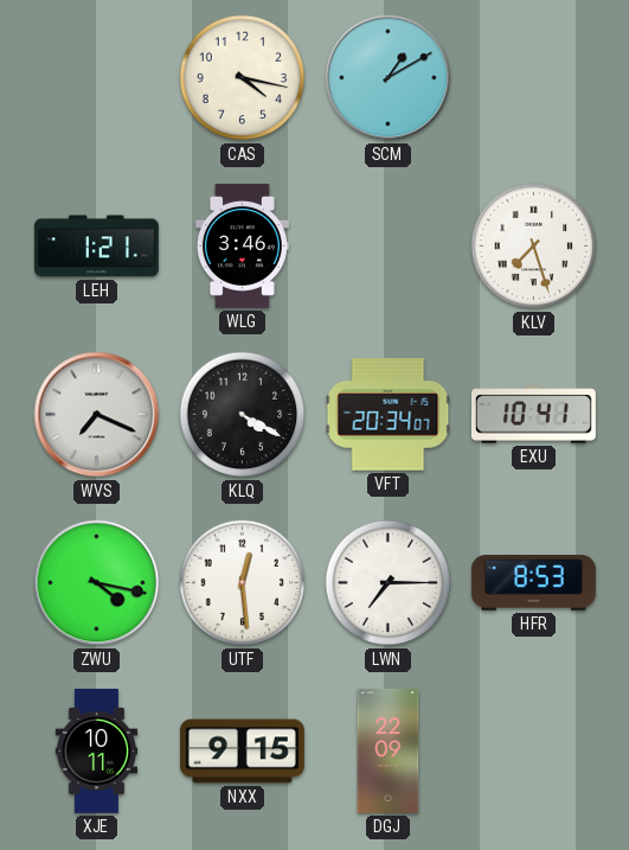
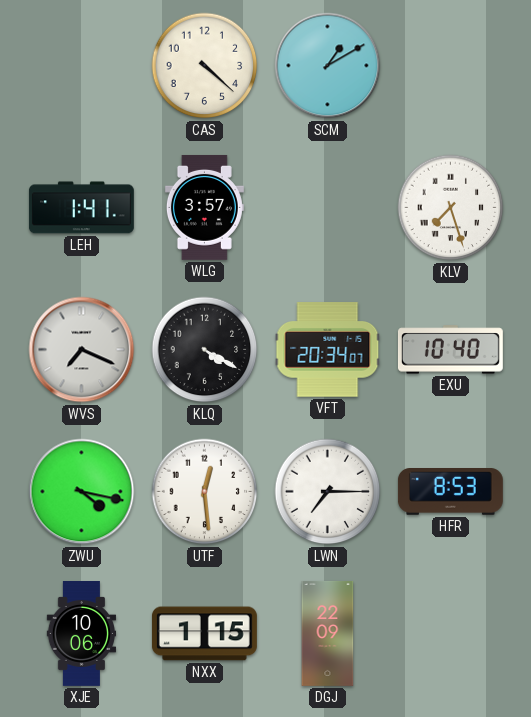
CAS: 4:17 -> 4:22
LEH: 1:21 -> 1:41
WLG: 3:46 -> 3:57
EXU: 10:41 -> 10:40
XJE: 10:11 -> 10:06
NXX: 9:15 -> 1:15
